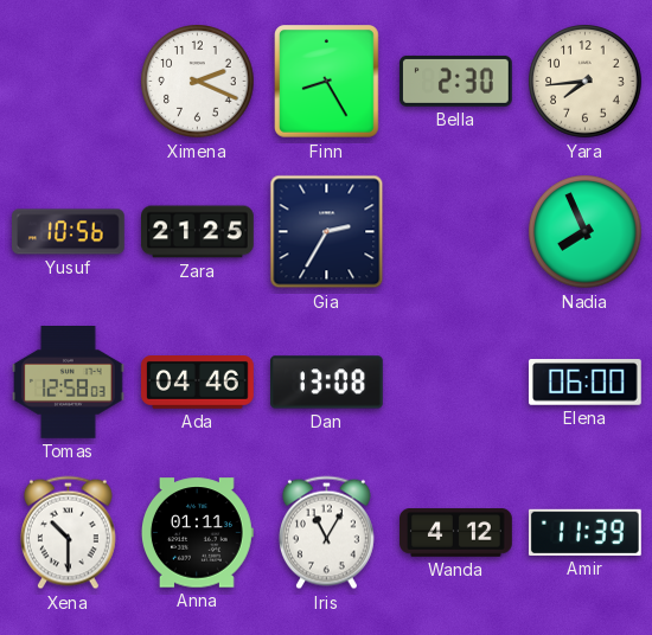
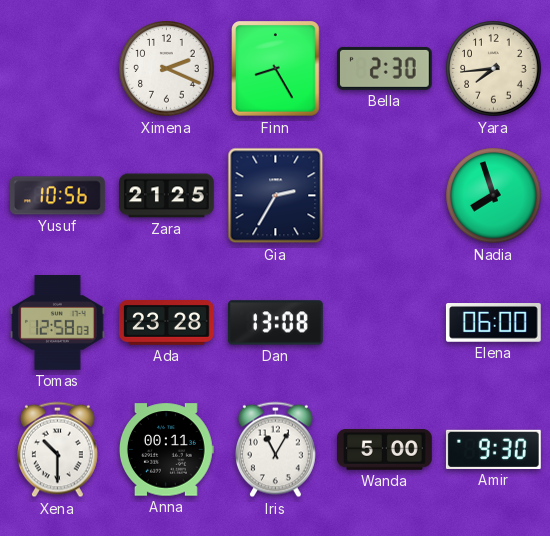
Nadia: 7:56 -> 7:57
Ada: 04:46 -> 23:28
Anna: 01:11 -> 00:11
Wanda: 4:12 -> 5:00
Amir: 11:39 -> 9:30
